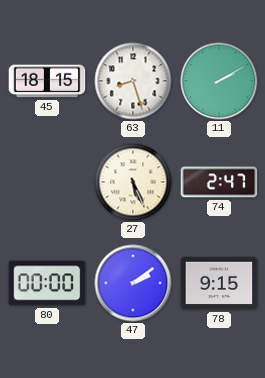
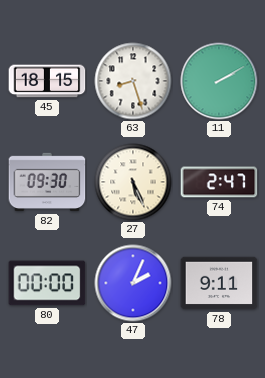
82: none -> 09:30
47: 2:09 -> 2:04
78: 9:15 -> 9:11
